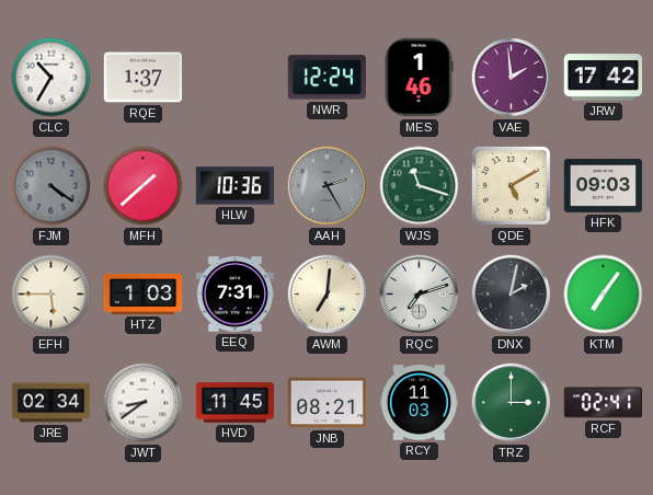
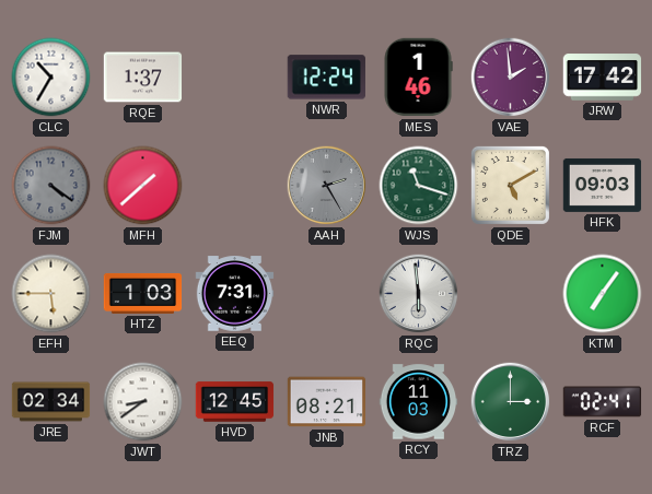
HLW: 10:36 -> none
AWM: 7:01 -> none
RQC: 7:12 -> 5:59
DNX: 2:02 -> none
HVD: 11:45 -> 12:45
